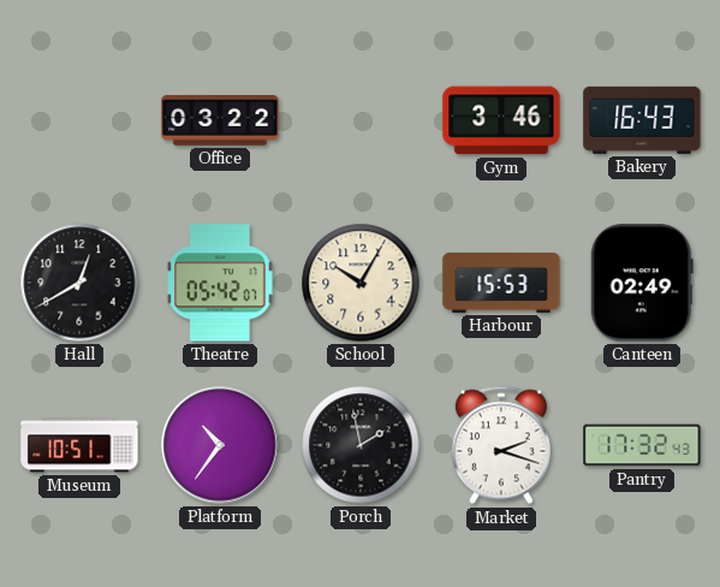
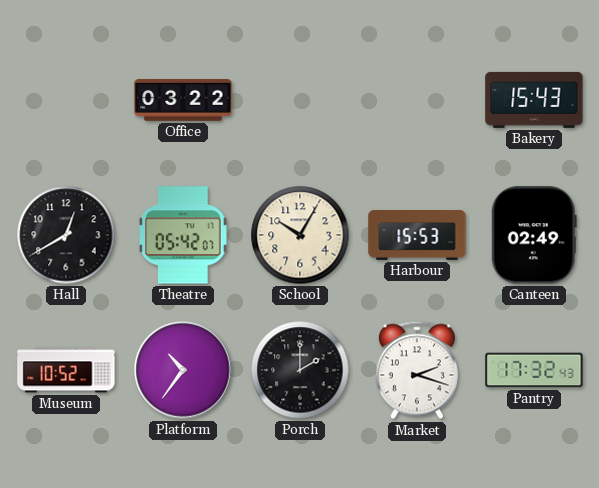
Gym: 3:46 -> none
Bakery: 16:43 -> 15:43
Museum: 10:51 -> 10:52
Porch: 1:58 -> 2:00
